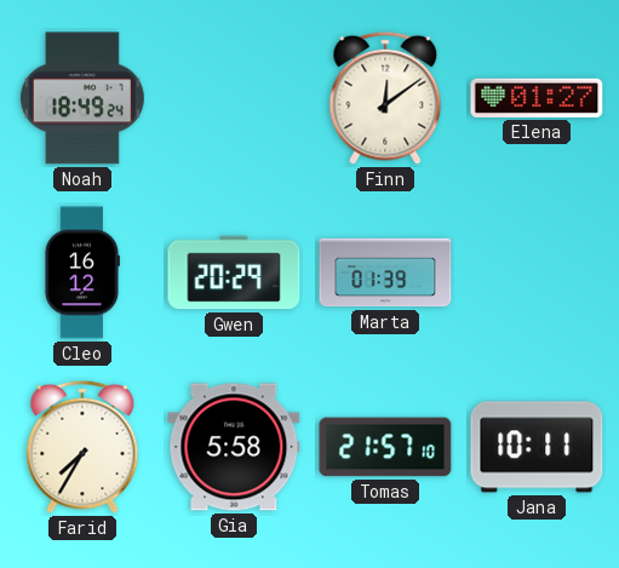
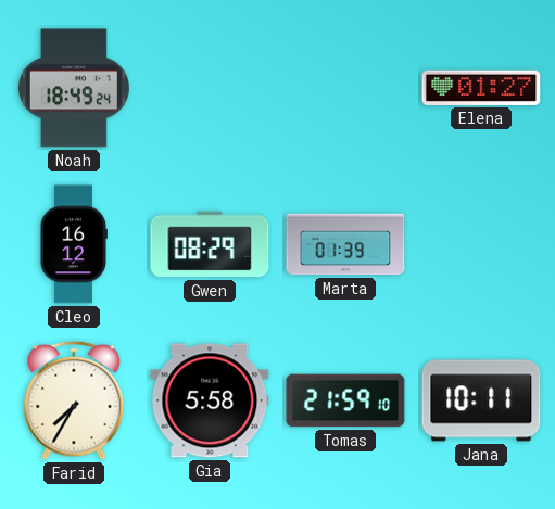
Finn: 12:09 -> none
Gwen: 20:29 -> 08:29
Tomas: 21:57 -> 21:59
